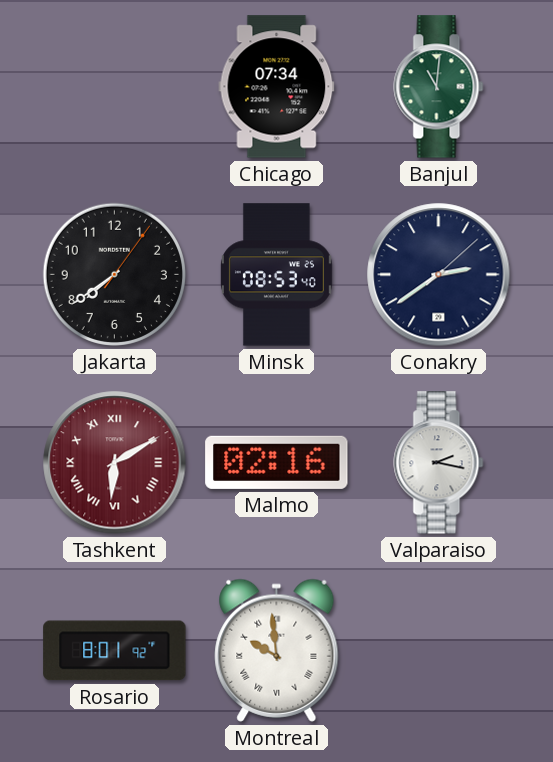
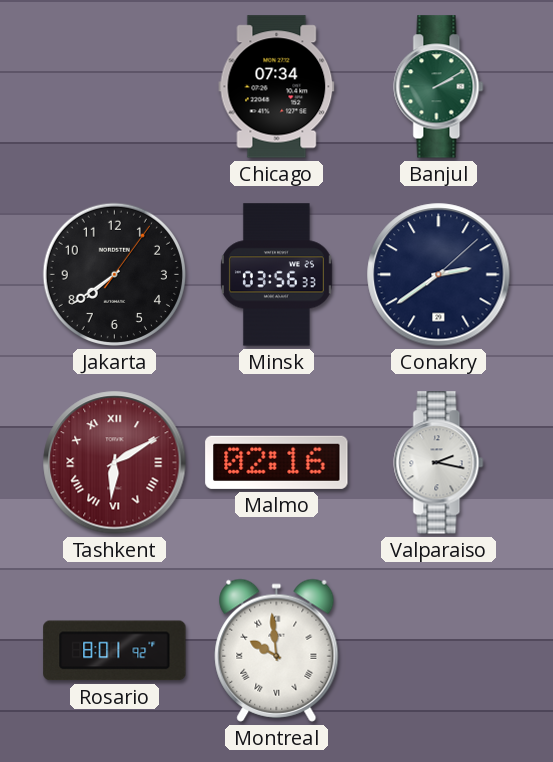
Banjul: 11:01 -> 2:10
Minsk: 08:53 -> 03:56
